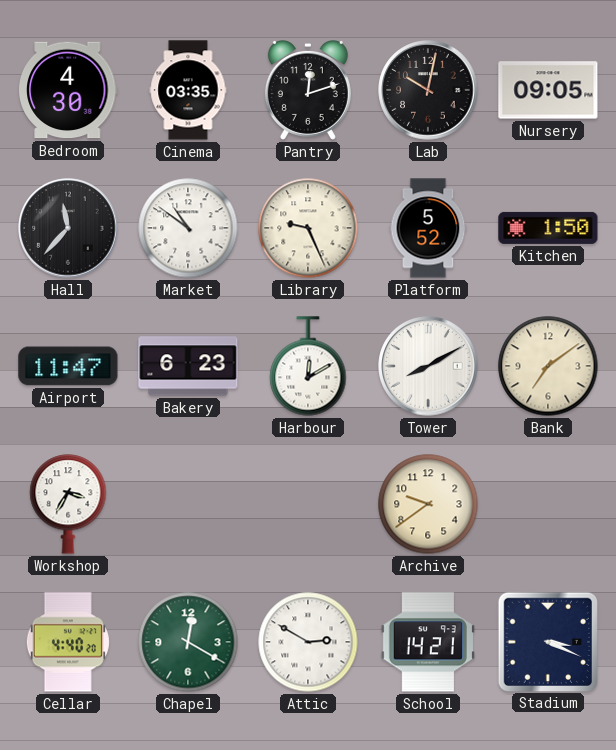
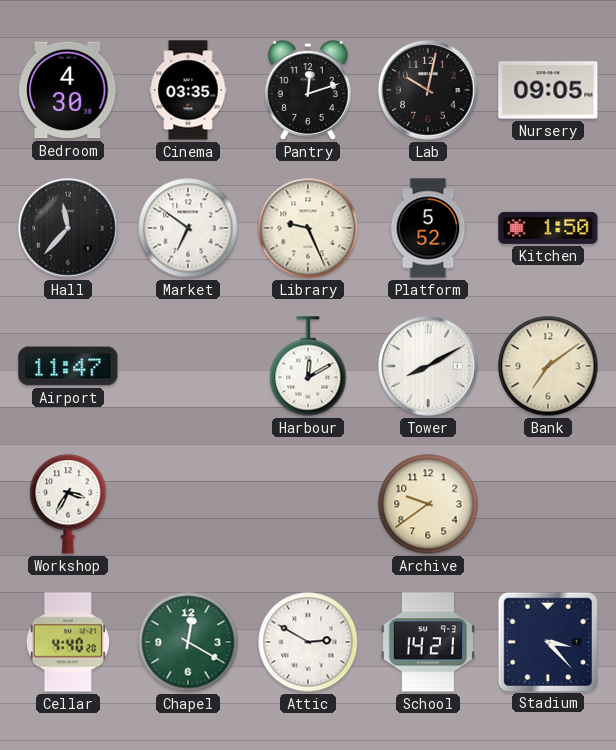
Market: 10:51 -> 6:51
Bakery: 6:23 -> none
Stadium: 3:19 -> 3:23
